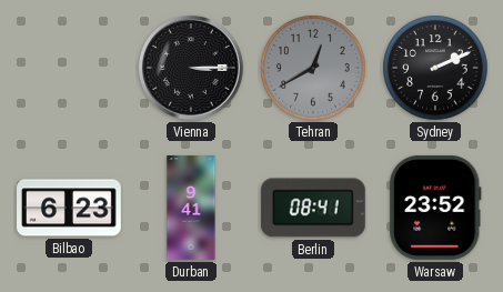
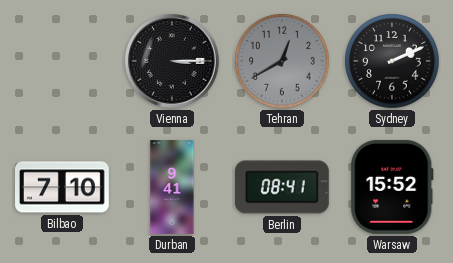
Bilbao: 6:23 -> 7:10
Warsaw: 23:52 -> 15:52
